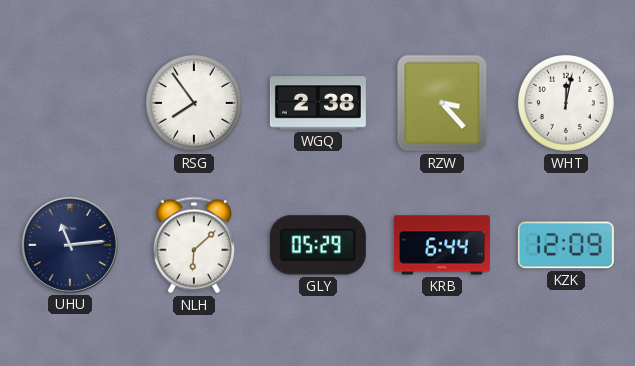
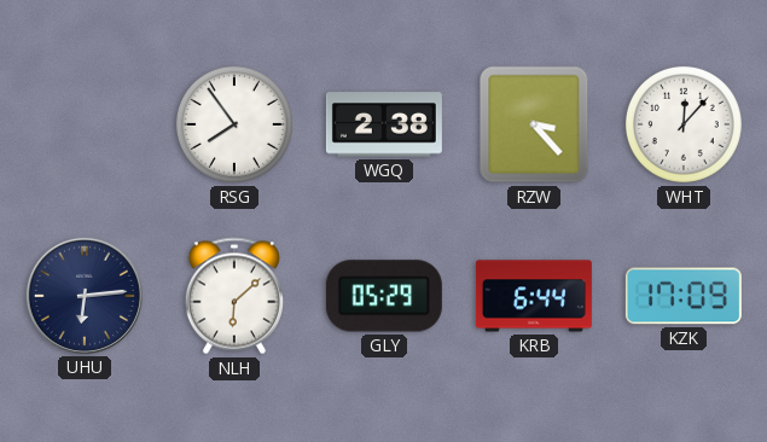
WHT: 12:02 -> 12:07
UHU: 11:14 -> 6:14
KZK: 12:09 -> 17:09
